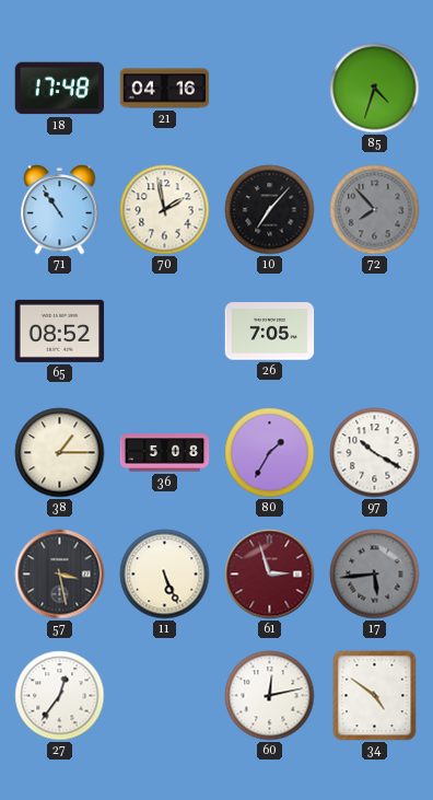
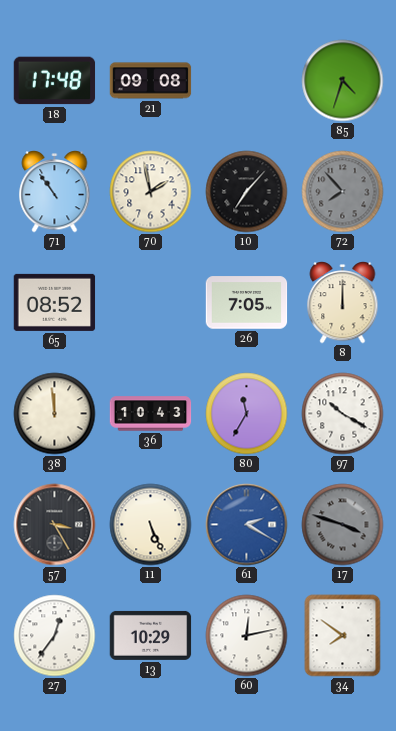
21: 04:16 -> 09:08
8: none -> 12:00
38: 1:15 -> 11:59
36: 5:08 -> 10:43
80: 1:35 -> 11:35
57: 3:28 -> 3:25
61: 2:57 -> 2:20
61 dial: burgundy -> blue
17: 5:44 -> 3:48
13: none -> 10:29
34: 4:51 -> 7:51
